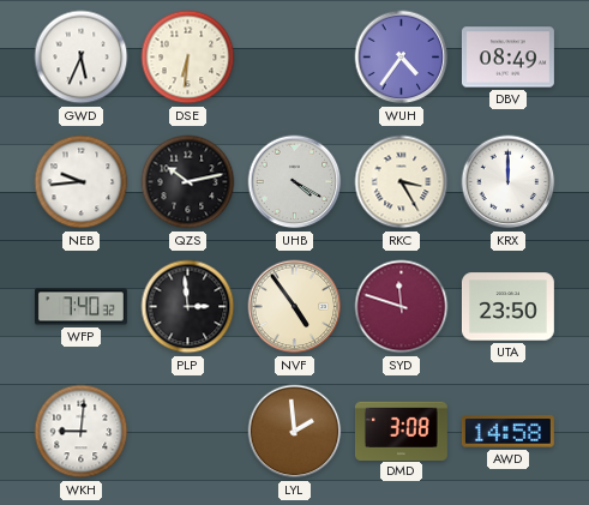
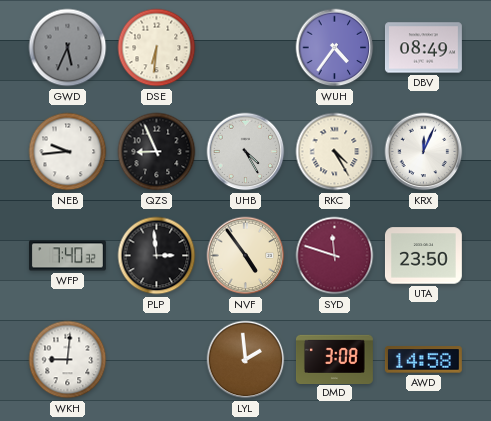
GWD dial: white -> grey
QZS: 10:13 -> 8:56
UHB: 4:20 -> 4:25
RKC: 3:25 -> 4:25
KRX: 12:00 -> 12:04
